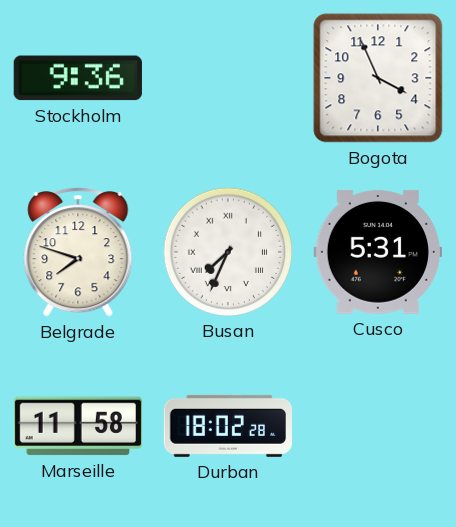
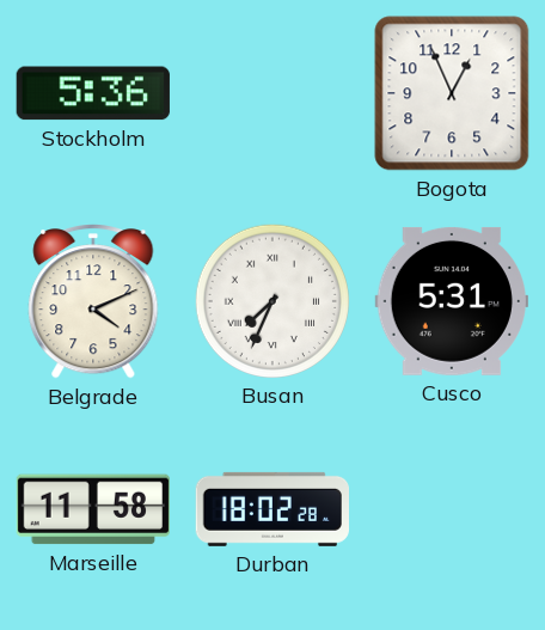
Stockholm: 9:36 -> 5:36
Bogota: 3:56 -> 12:56
Belgrade: 7:48 -> 4:11
